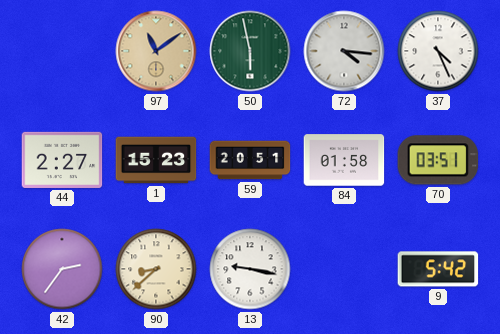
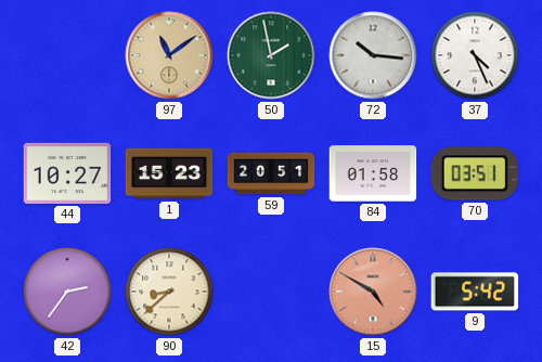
50: 5:58 -> 1:58
72: 4:16 -> 10:16
44: 2:27 -> 10:27
13: 9:17 -> none
15: none -> 4:50
